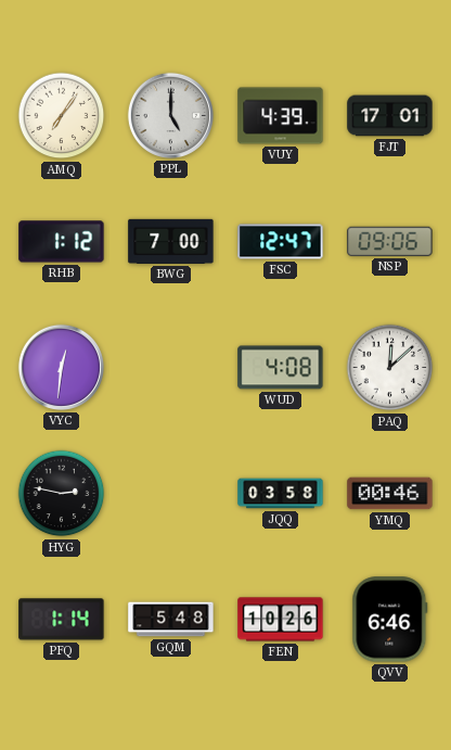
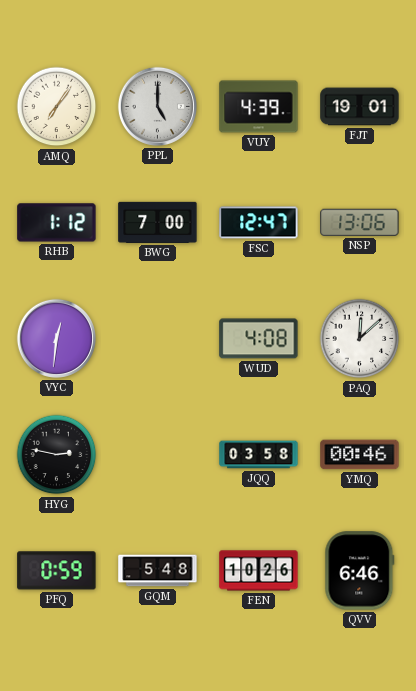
FJT: 17:01 -> 19:01
NSP: 09:06 -> 13:06
PFQ: 1:14 -> 0:59
